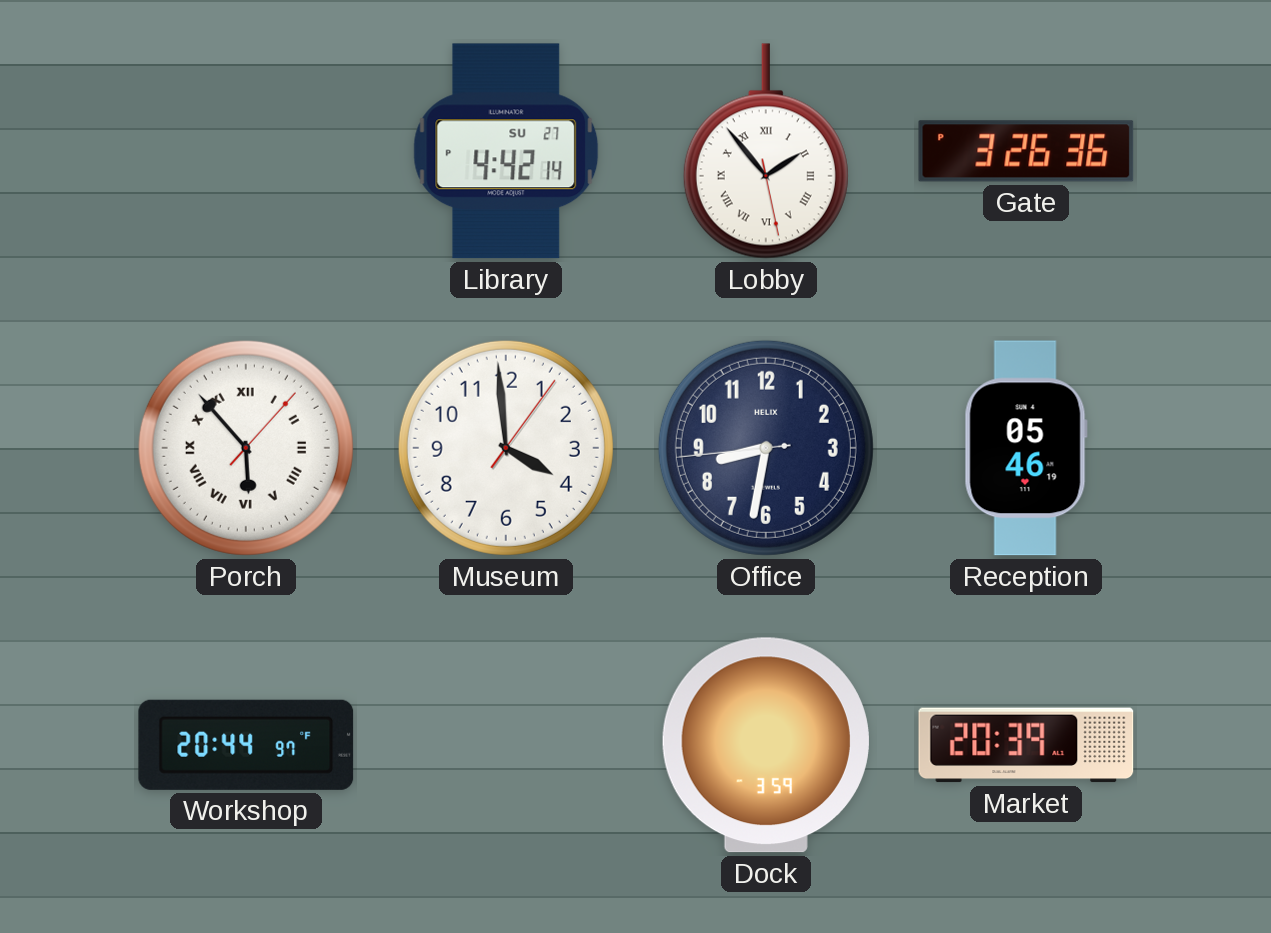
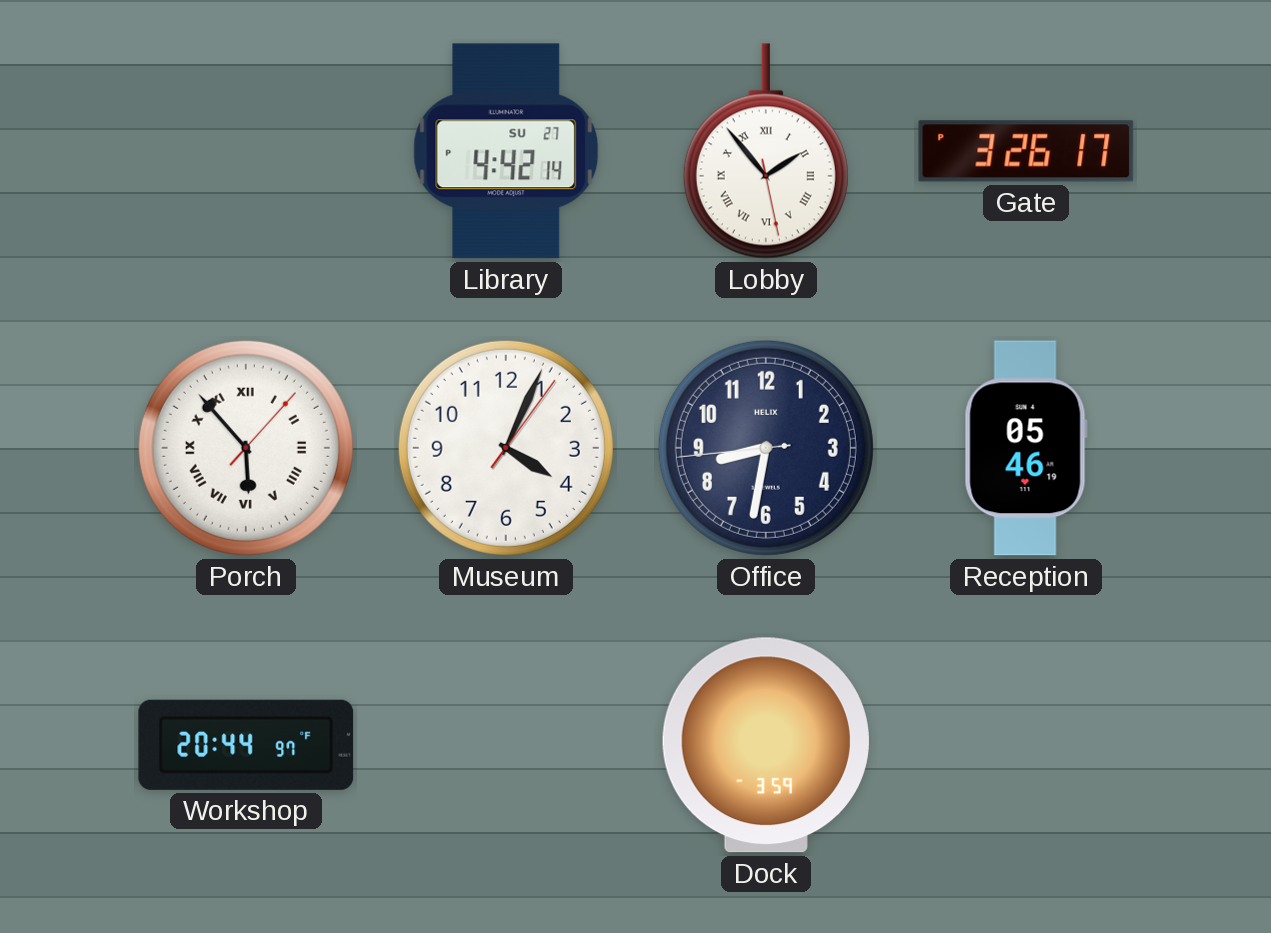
Gate: 3:26:36 PM -> 3:26:17 PM
Museum: 3:59 -> 4:04
Market: 20:39 -> none
